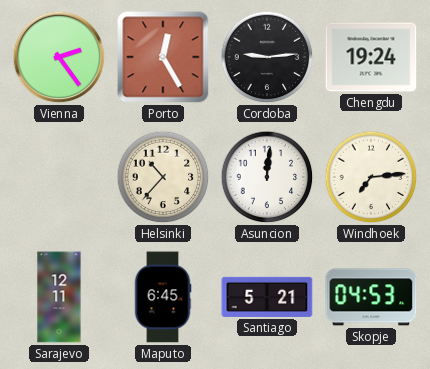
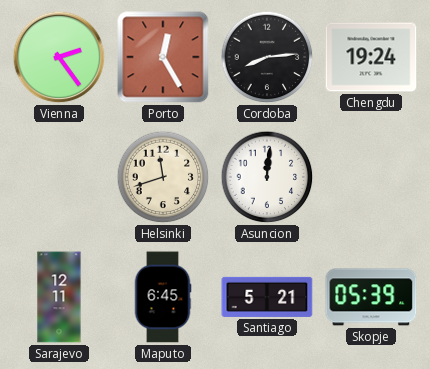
Cordoba: 9:14 -> 8:14
Helsinki: 10:37 -> 11:42
Windhoek: 7:14 -> none
Skopje: 04:53 -> 05:39
